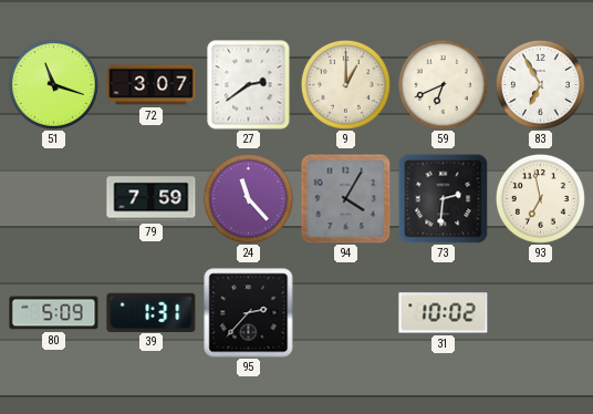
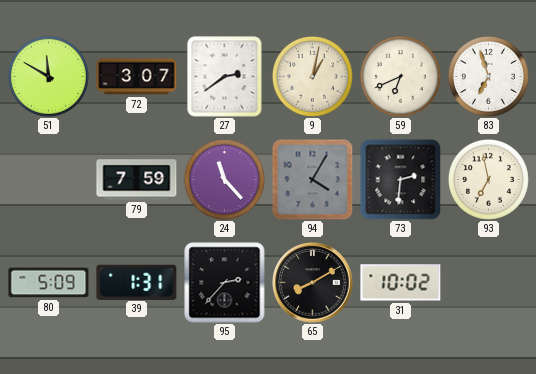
51: 11:18 -> 11:50
9: 1:00 -> 1:02
83: 6:55 -> 6:57
65: none -> 8:10
